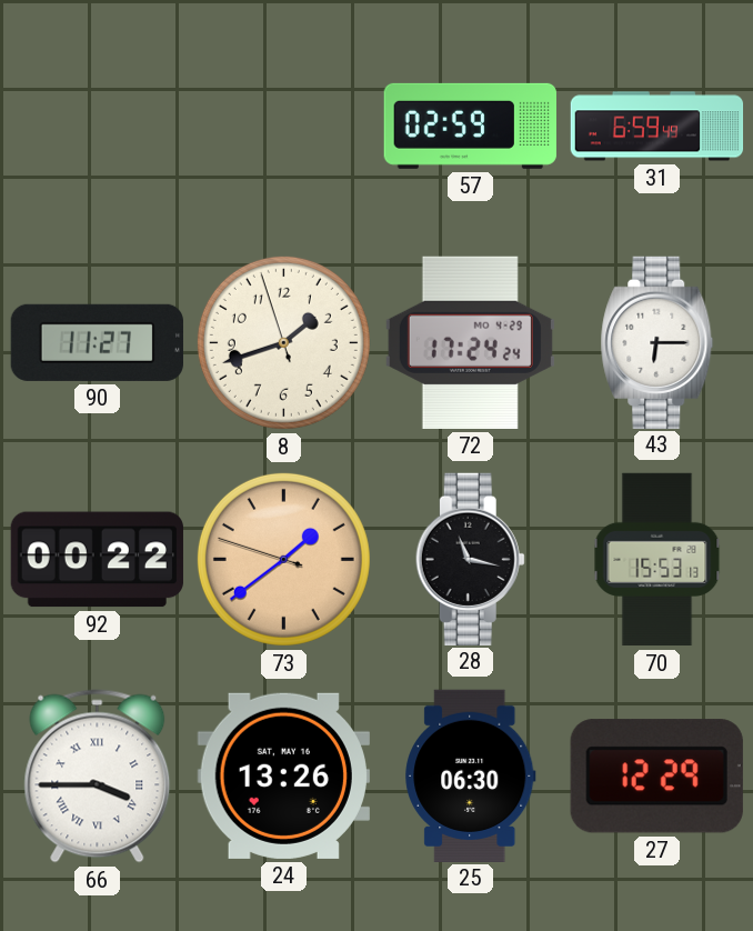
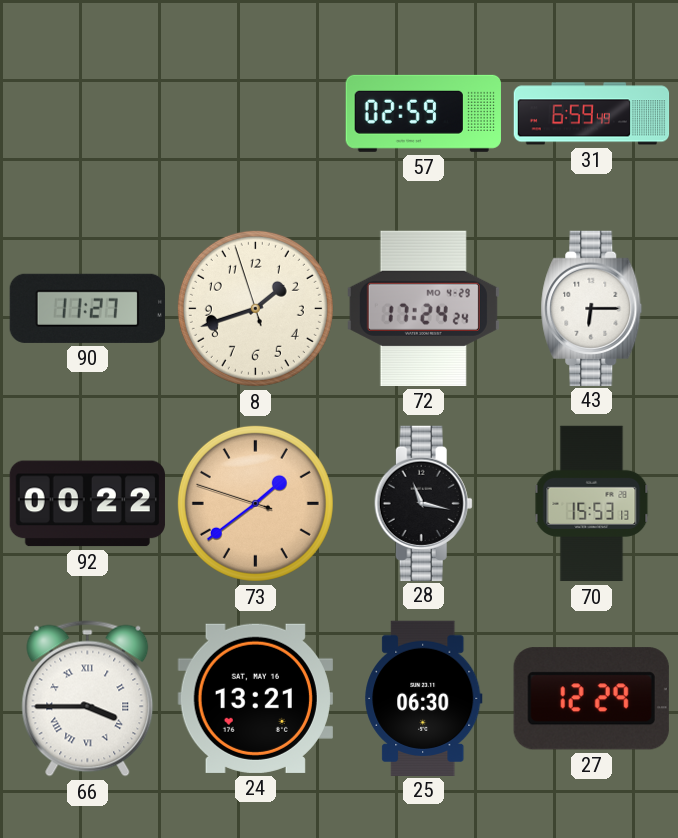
24: 13:26 -> 13:21
